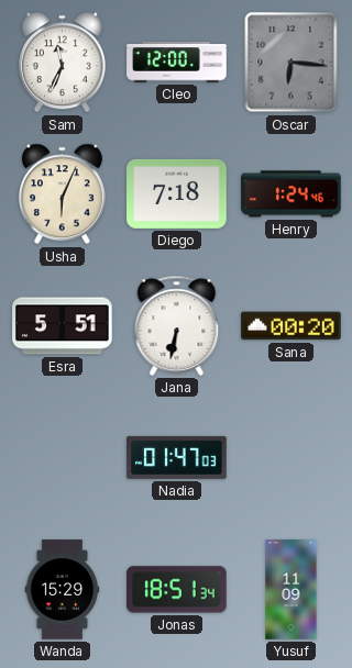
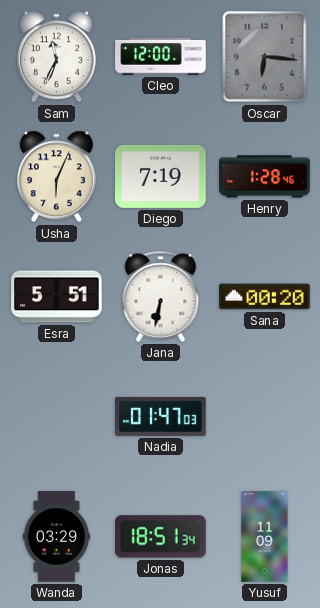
Diego: 7:18 -> 7:19
Henry: 1:24 -> 1:28
Wanda: 15:29 -> 03:29
